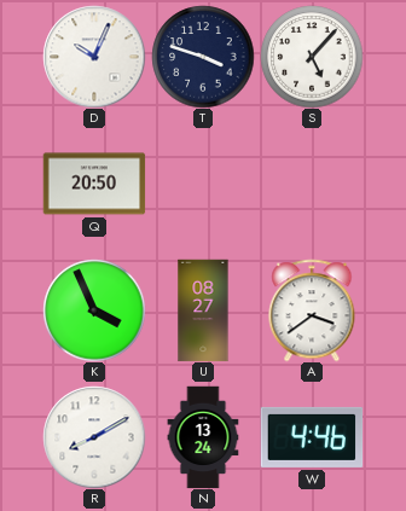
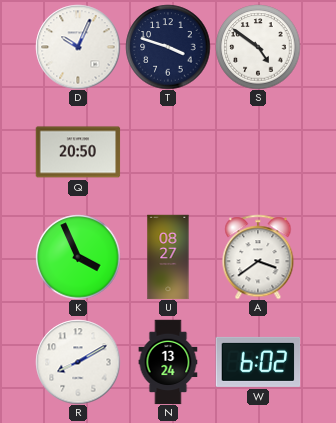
S: 5:07 -> 4:51
W: 4:46 -> 6:02
